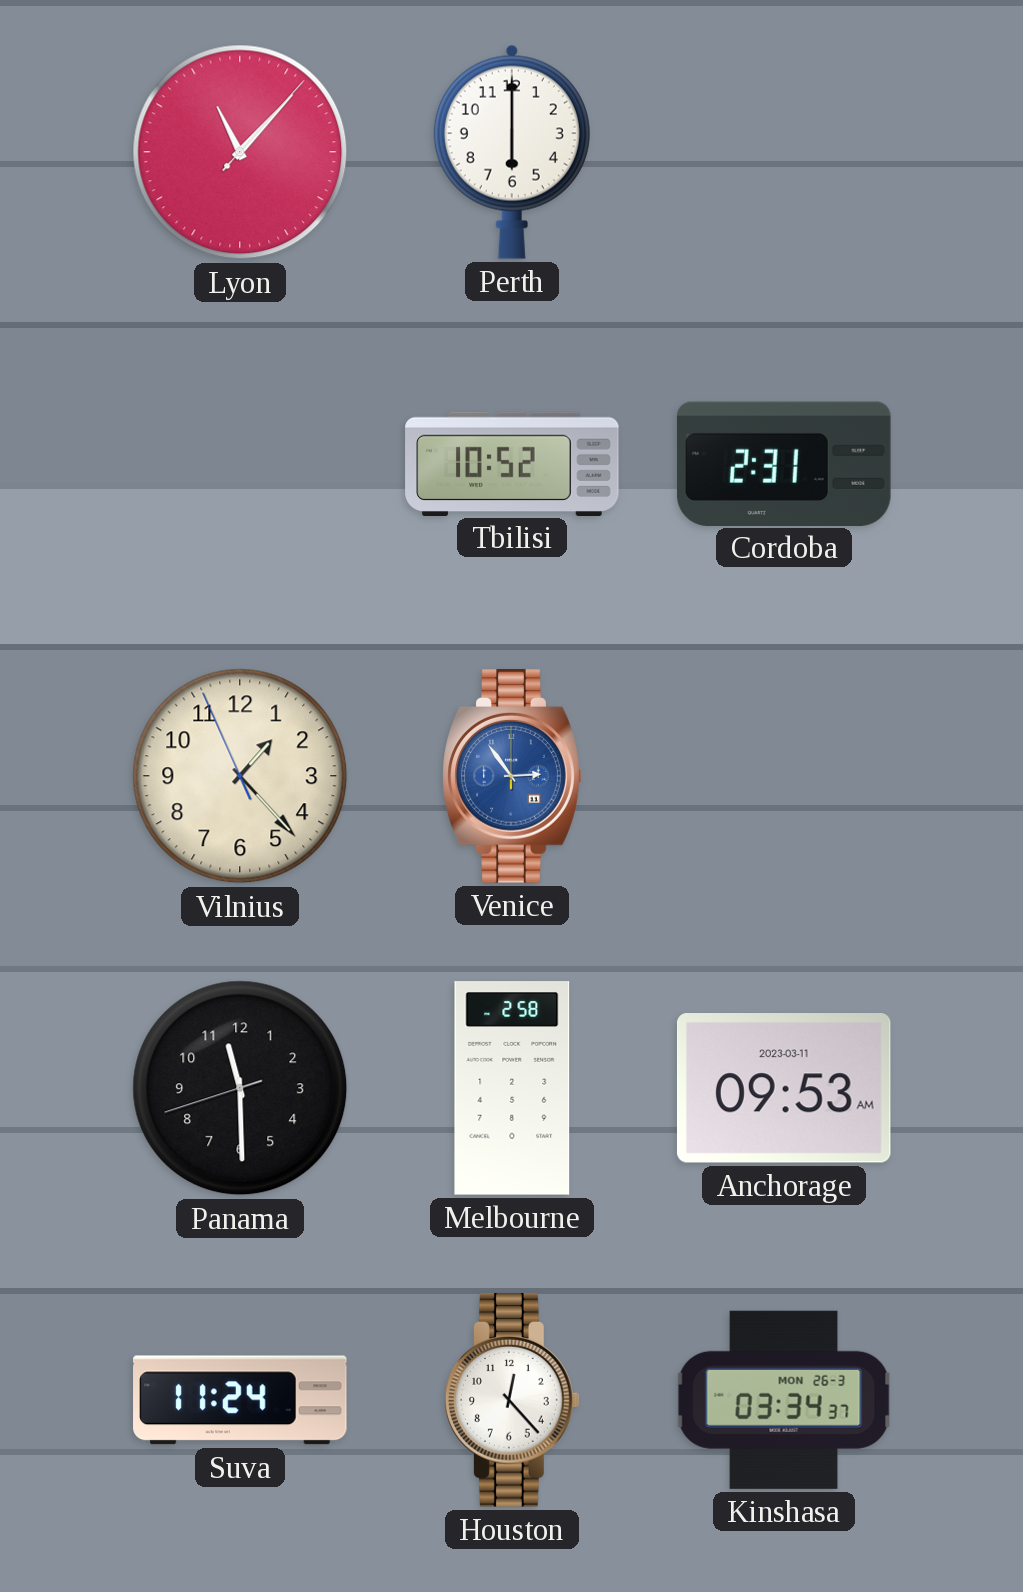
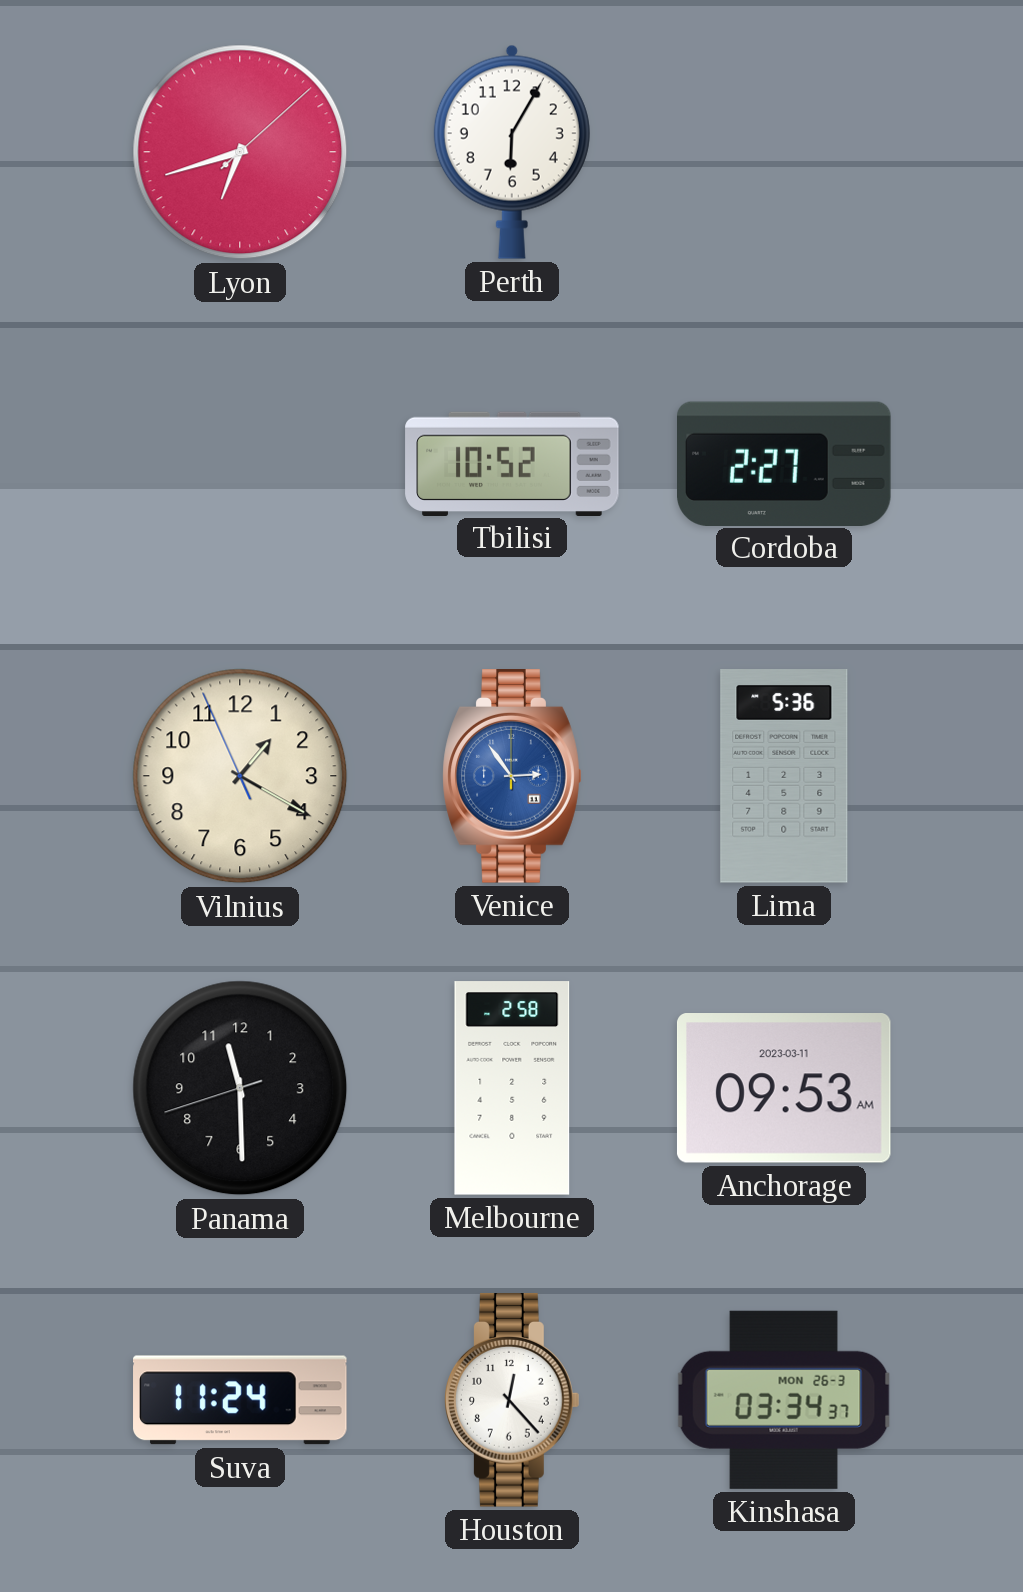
Lyon: 11:07 -> 6:42
Perth: 6:00 -> 6:05
Cordoba: 2:31 -> 2:27
Vilnius: 1:22 -> 1:19
Lima: none -> 5:36
